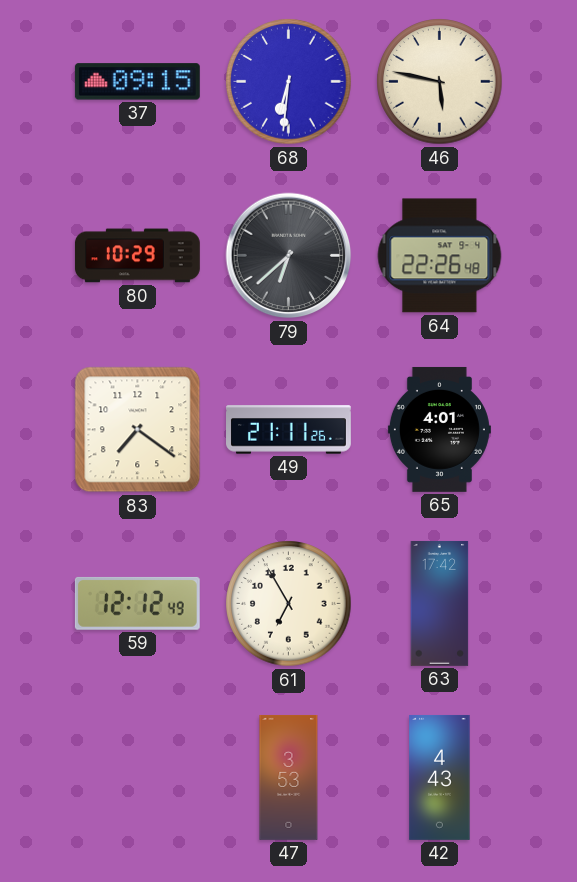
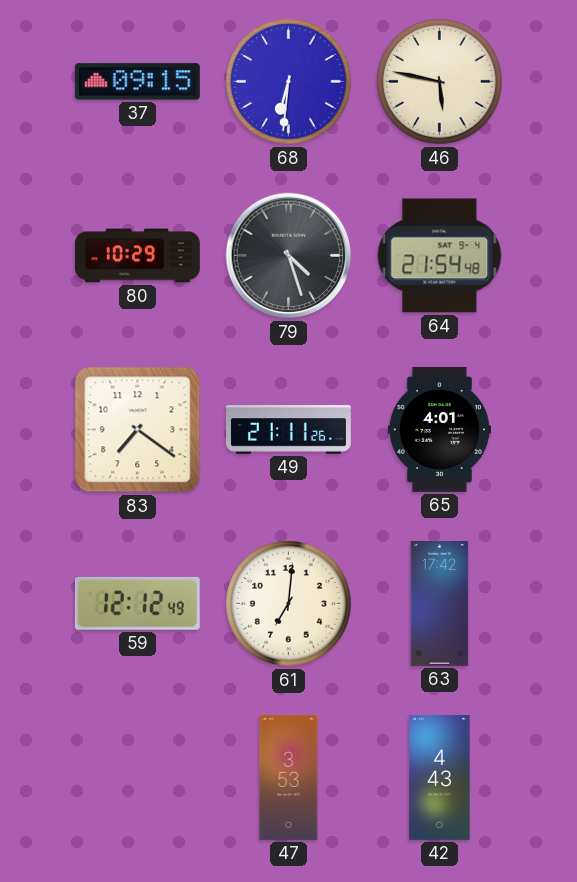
79: 6:38 -> 4:27
64: 22:26 -> 21:54
61: 6:55 -> 7:01
